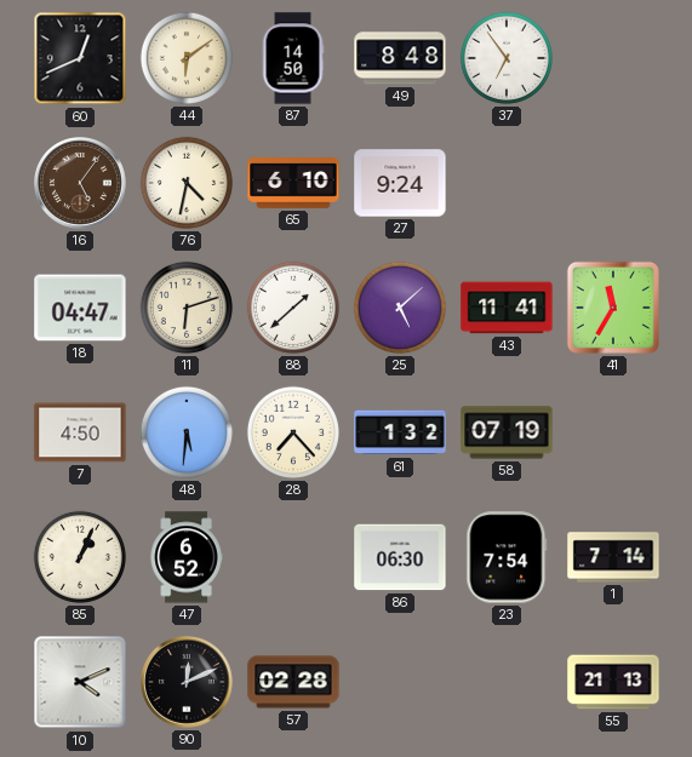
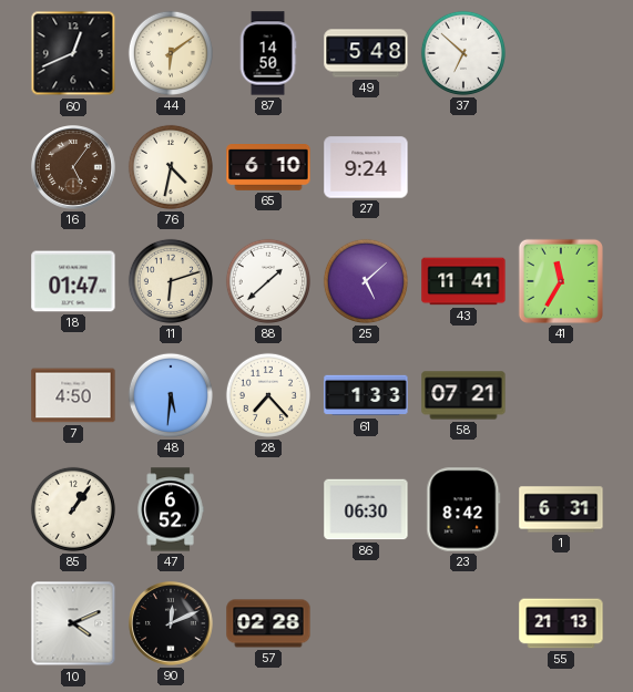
49: 8:48 -> 5:48
37: 6:54 -> 6:52
18: 04:47 -> 01:47
61: 1:32 -> 1:33
58: 07:19 -> 07:21
85: 1:04 -> 1:06
23: 7:54 -> 8:42
1: 7:14 -> 6:31
